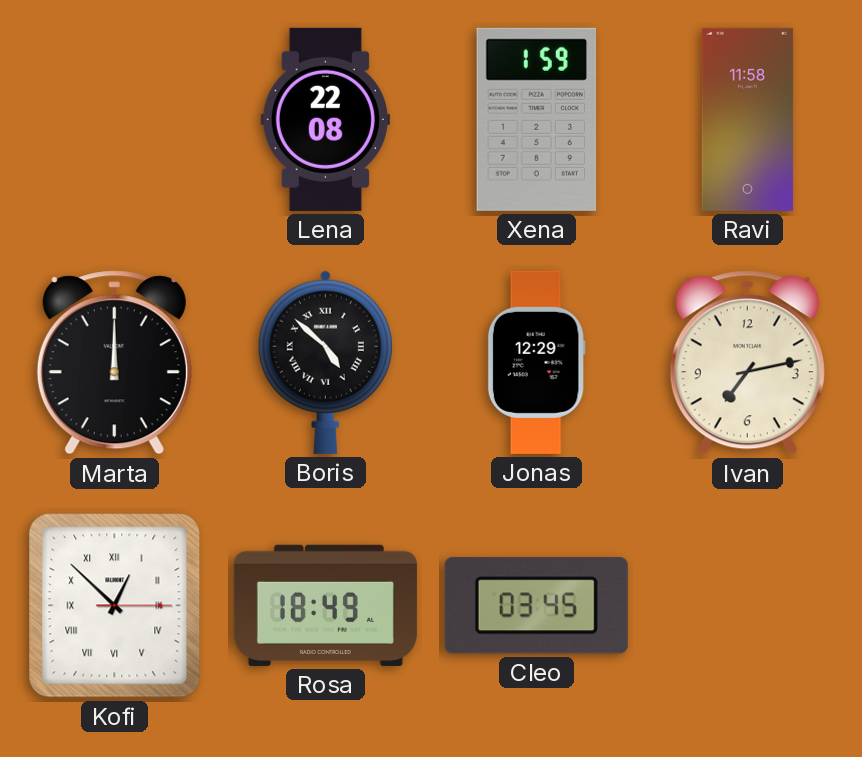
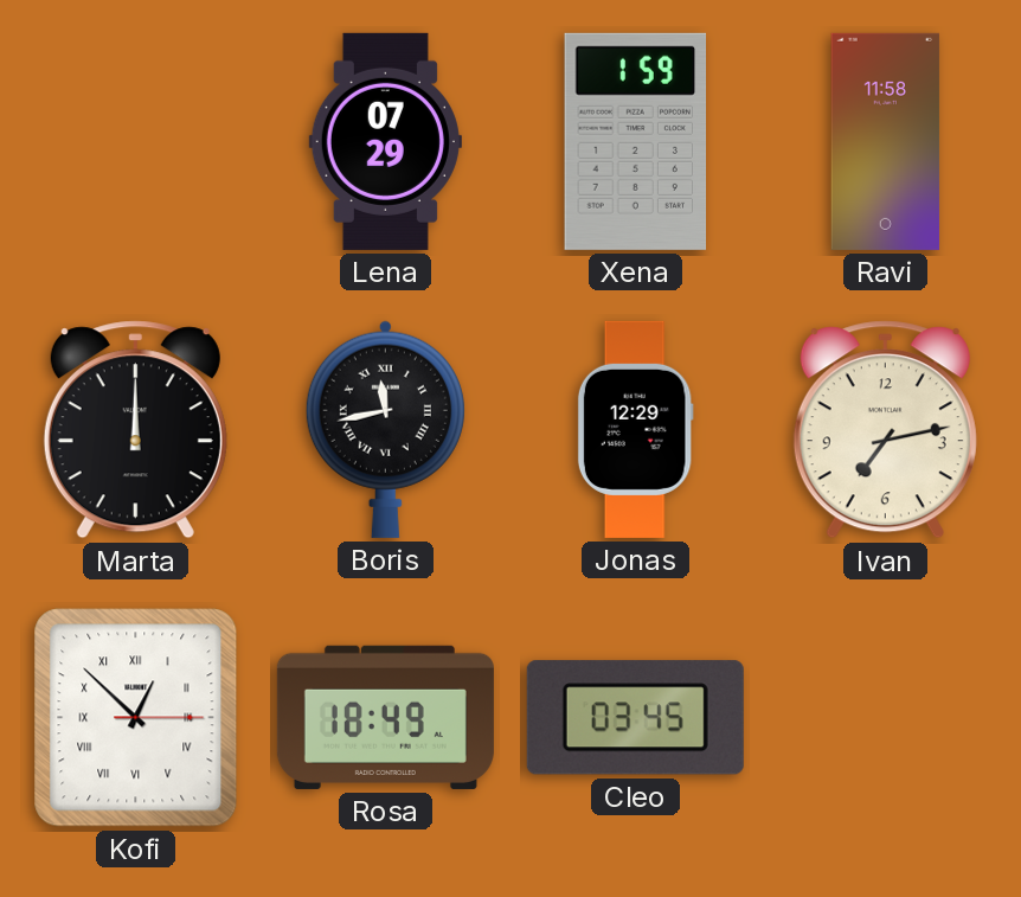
Lena: 22:08 -> 07:29
Boris: 4:52 -> 11:43
